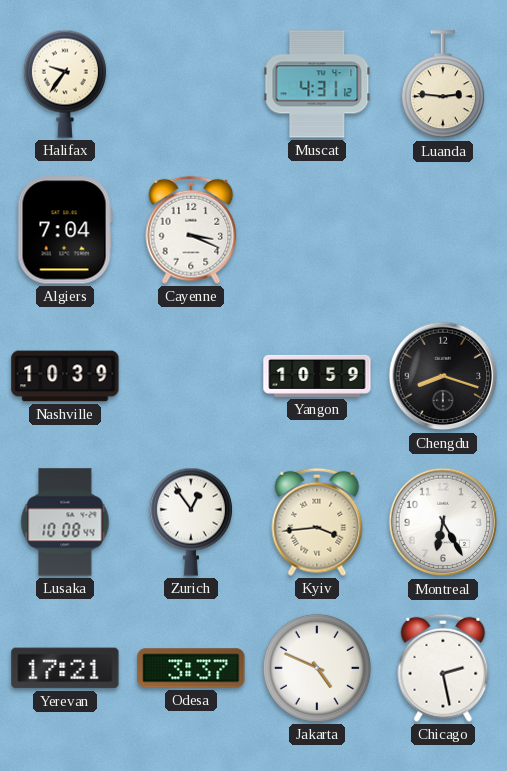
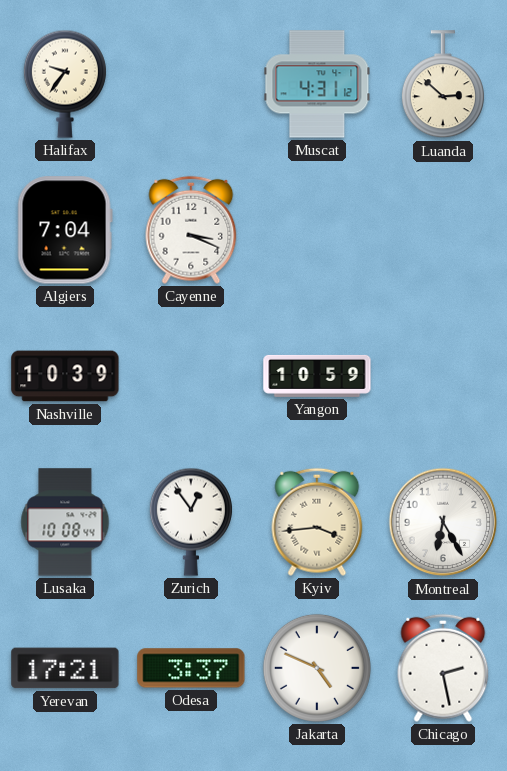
Luanda: 2:46 -> 2:52
Chengdu: 8:18 -> none
